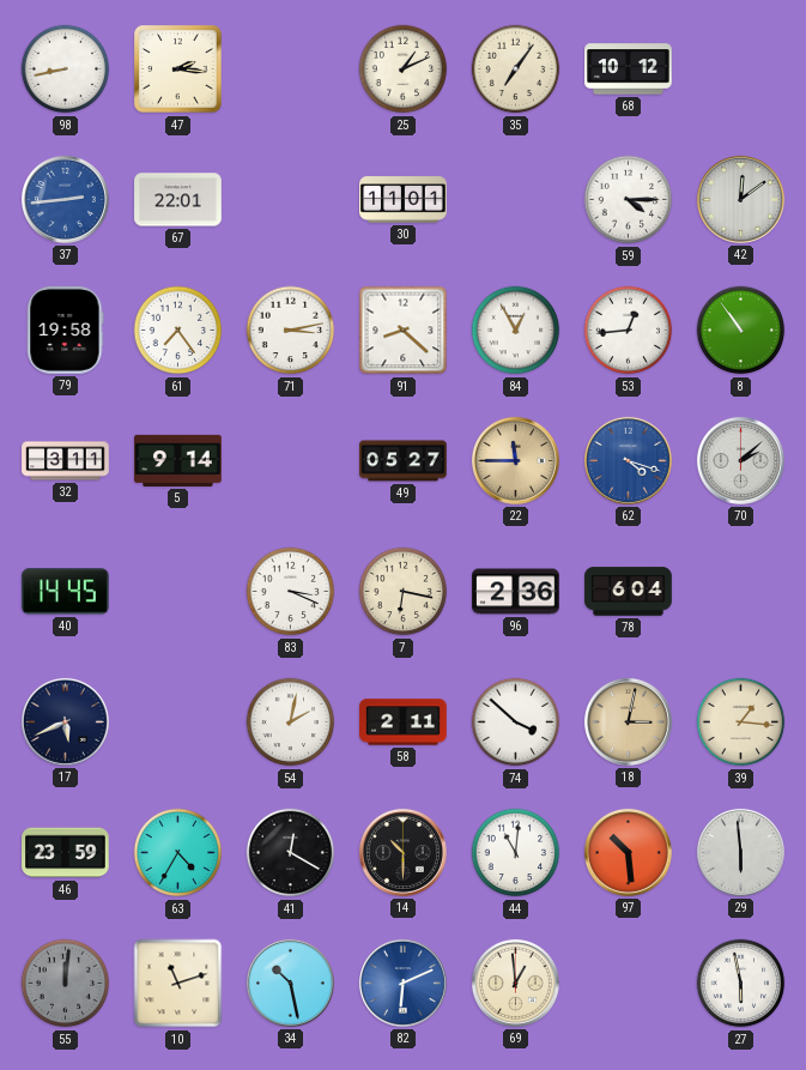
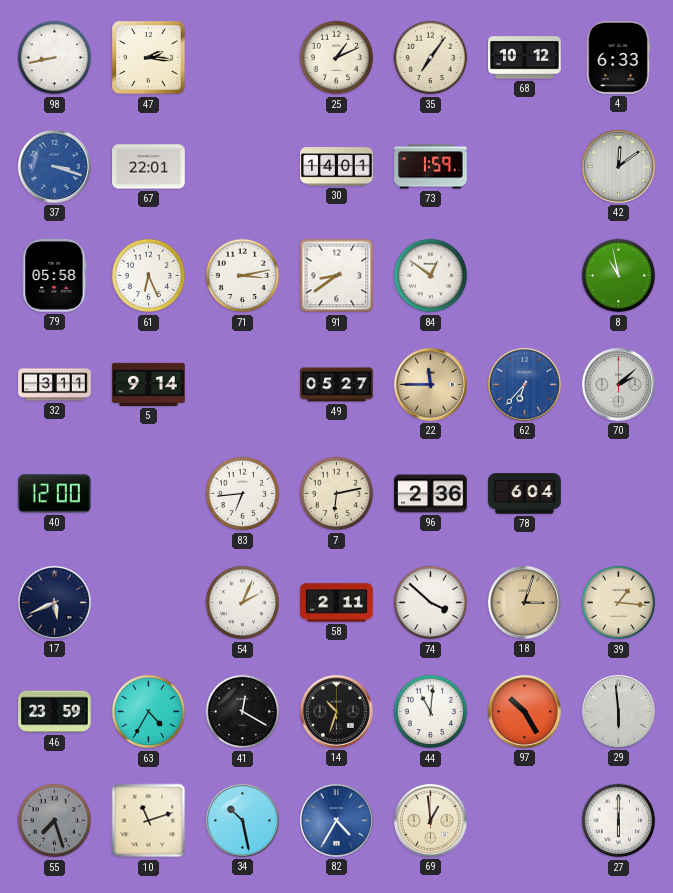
4: none -> 6:33
37: 2:44 -> 3:18
30: 11:01 -> 14:01
73: none -> 1:59
59: 4:15 -> none
79: 19:58 -> 05:58
61: 7:24 -> 6:26
91: 8:22 -> 8:39
84: 12:55 -> 12:51
53: 12:44 -> none
8: 10:54 -> 10:58
62: 4:18 -> 6:37
40: 14:45 -> 12:00
83: 3:19 -> 6:44
7: 6:17 -> 6:13
54: 2:02 -> 2:04
18: 3:02 -> 3:03
14: 10:30 -> 10:33
97: 10:29 -> 10:25
55: 12:01 -> 7:27
82: 6:11 -> 4:35
27: 5:58 -> 6:00
